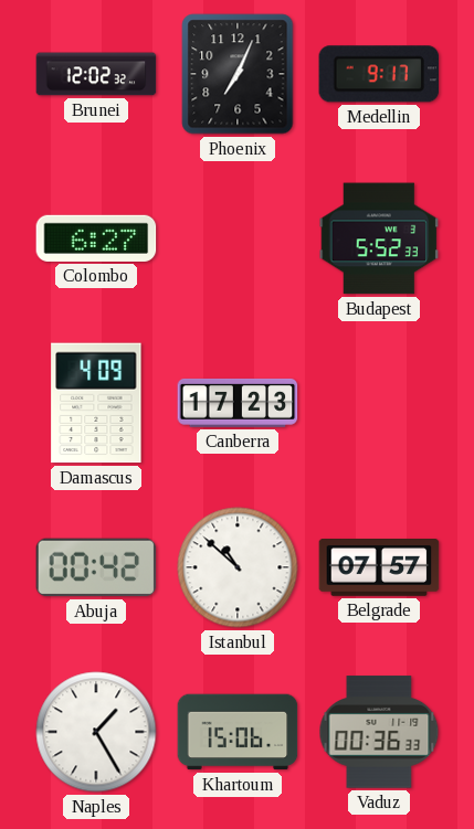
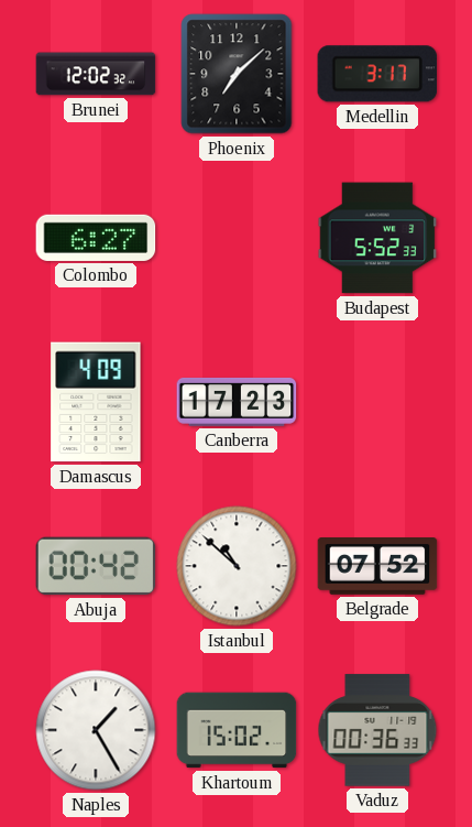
Phoenix: 7:04 -> 7:08
Medellin: 9:17 -> 3:17
Belgrade: 07:57 -> 07:52
Khartoum: 15:06 -> 15:02
